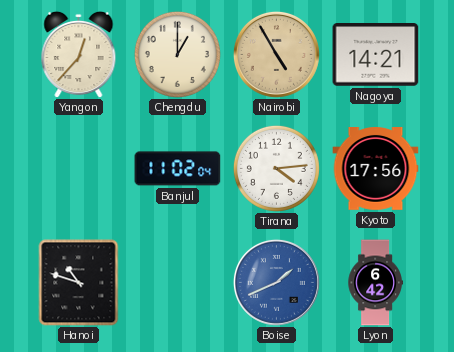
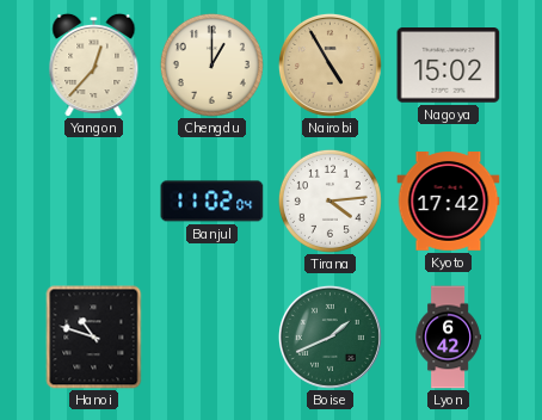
Nagoya: 14:21 -> 15:02
Kyoto: 17:56 -> 17:42
Boise dial: blue -> green
